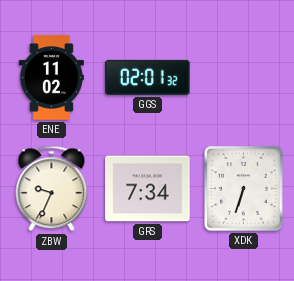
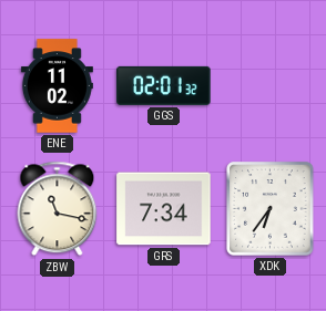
ZBW: 9:34 -> 11:17
XDK: 6:33 -> 6:36
